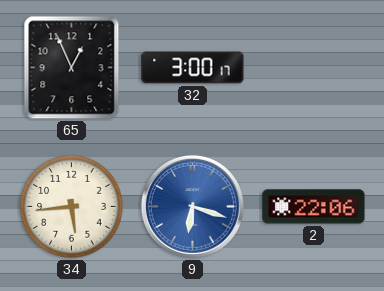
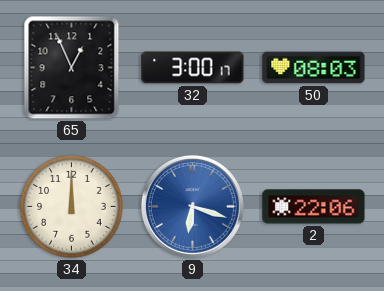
50: none -> 08:03
34: 5:44 -> 12:00
